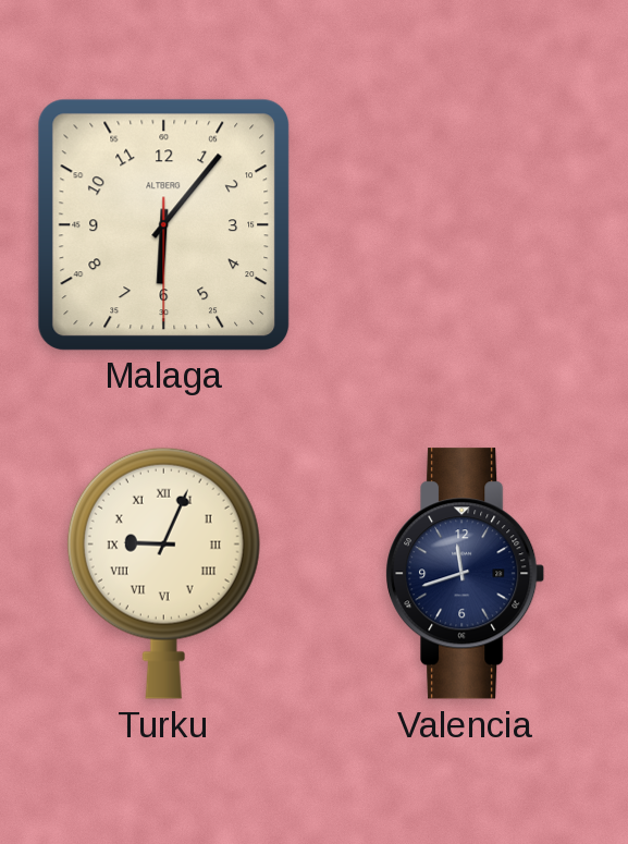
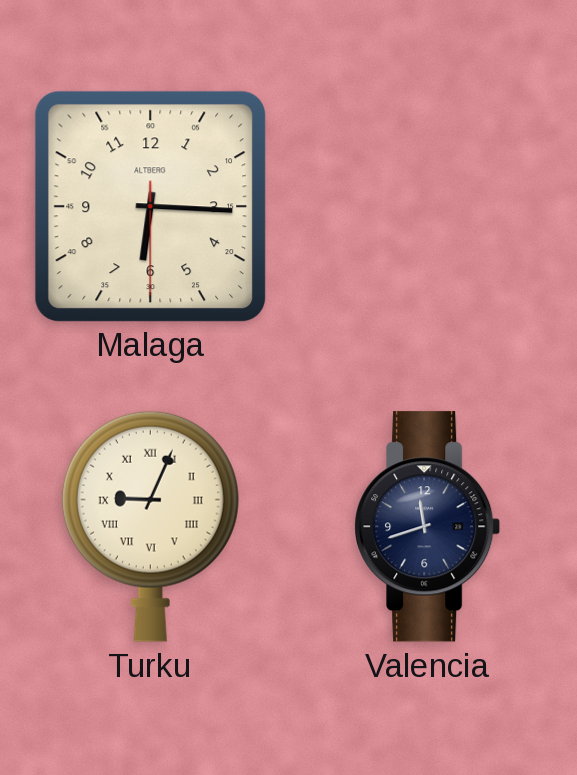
Malaga: 6:06 -> 6:15
